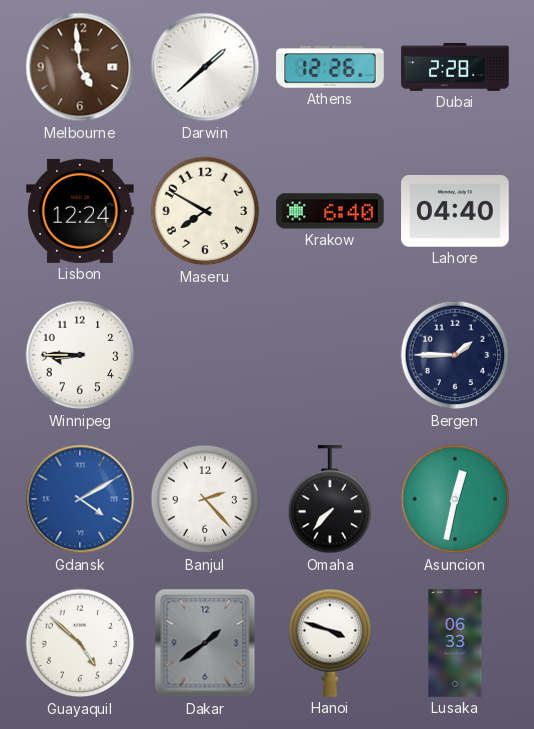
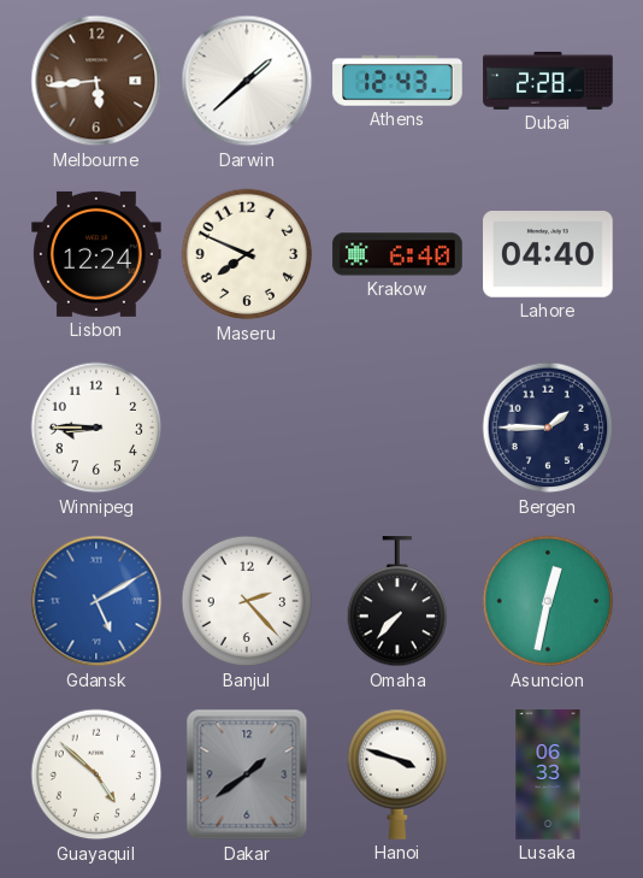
Melbourne: 4:59 -> 5:44
Athens: 12:26 -> 12:43
Maseru: 7:50 -> 7:49
Gdansk: 4:10 -> 5:10
